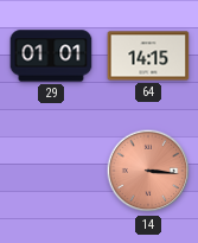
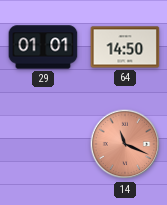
64: 14:15 -> 14:50
14: 3:16 -> 11:19
